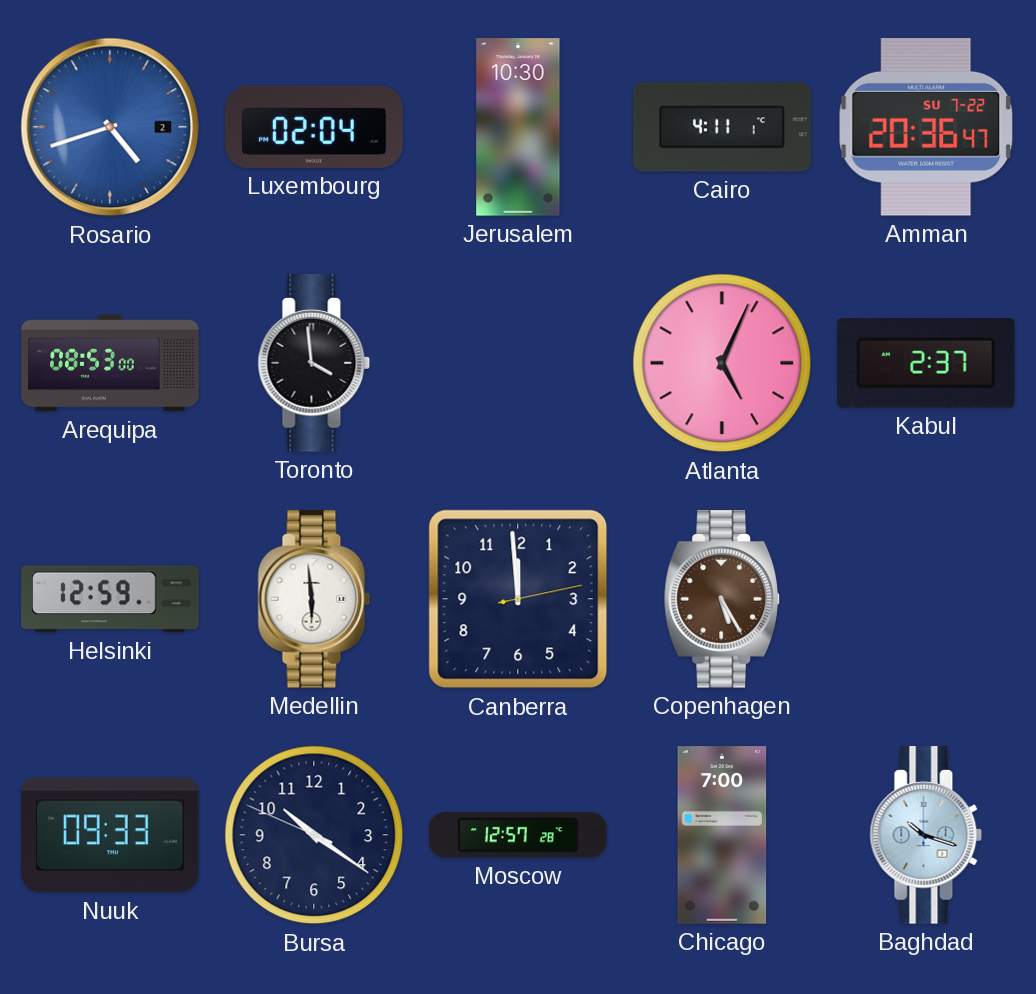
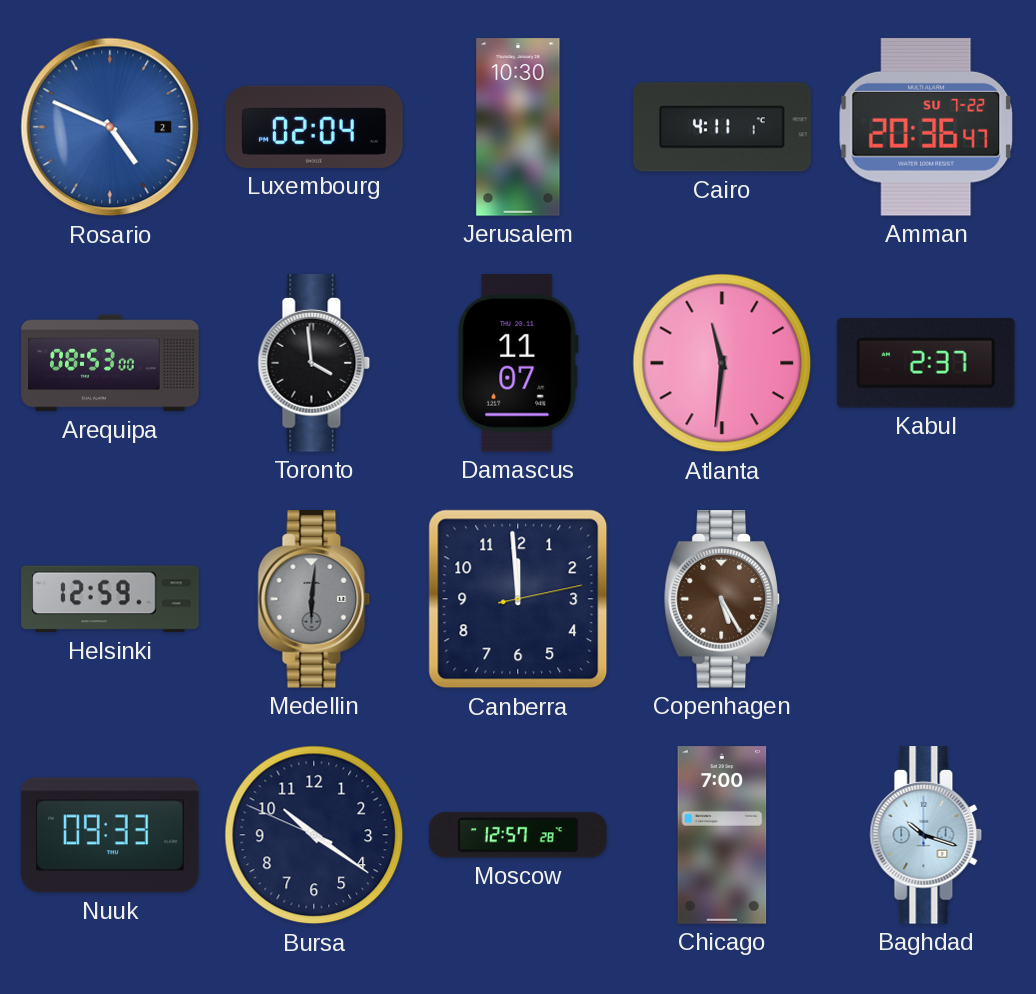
Rosario: 4:42 -> 4:49
Damascus: none -> 11:07
Atlanta: 5:04 -> 11:31
Medellin: 5:59 -> 6:01
Medellin dial: white -> grey
